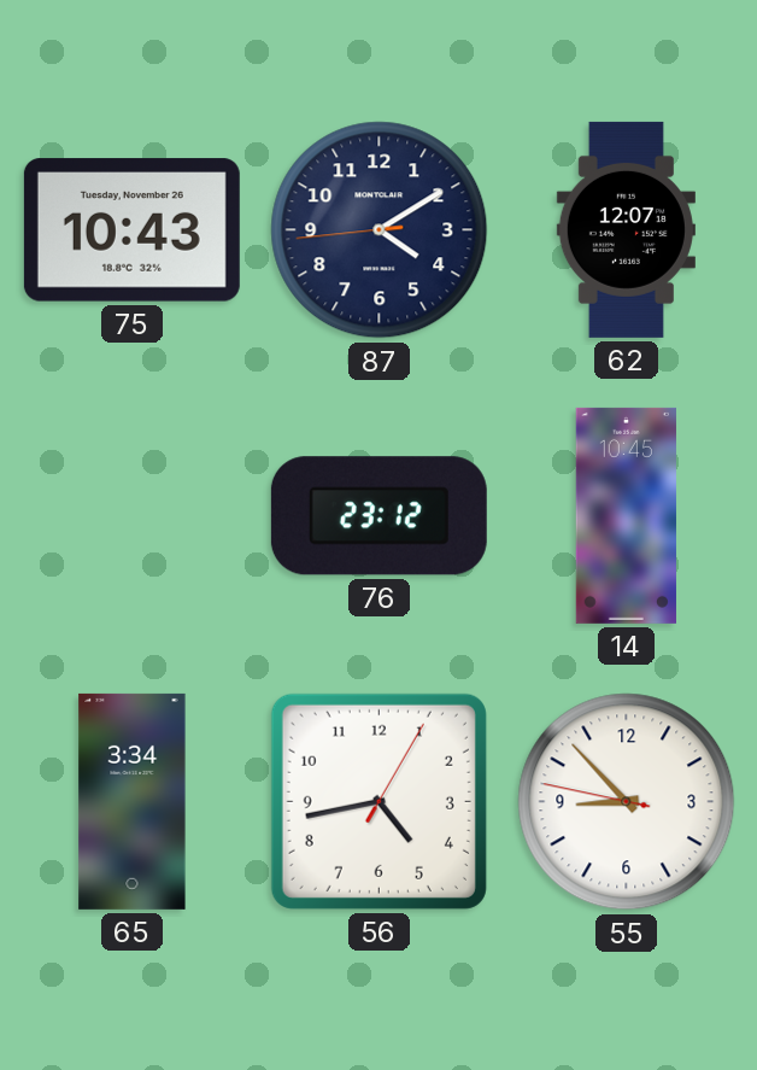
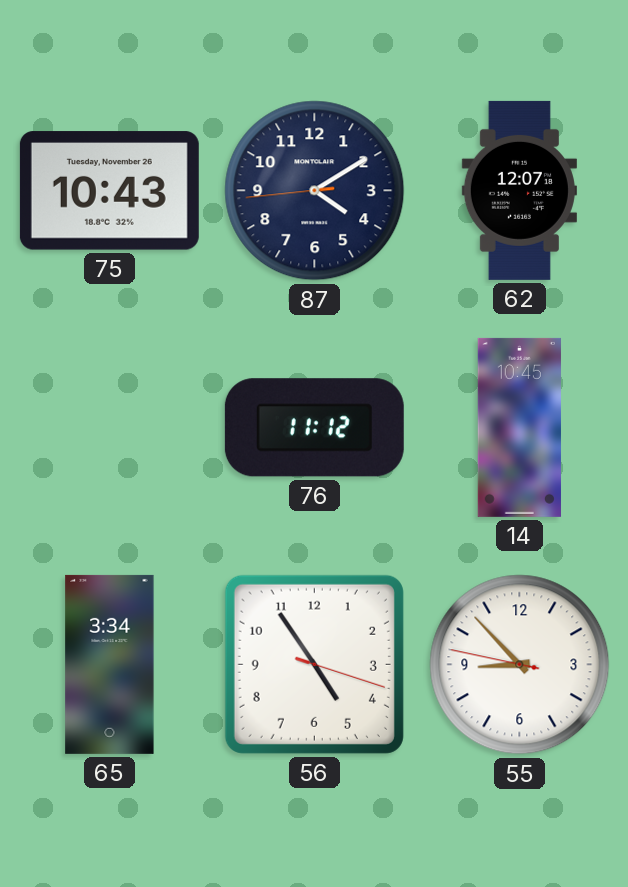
76: 23:12 -> 11:12
56: 4:43 -> 4:54
